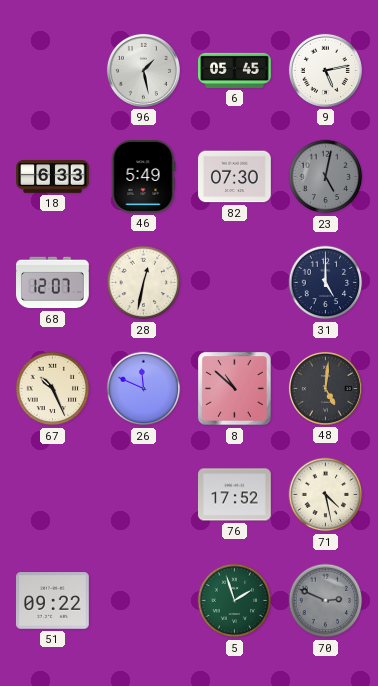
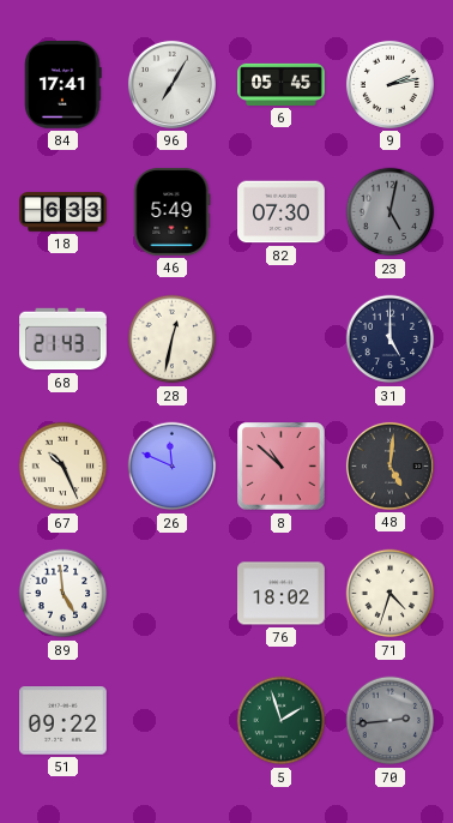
84: none -> 17:41
96: 1:28 -> 7:05
9: 5:13 -> 2:13
68: 12:07 -> 21:43
89: none -> 4:59
76: 17:52 -> 18:02
71: 4:28 -> 4:33
70: 2:49 -> 2:44
